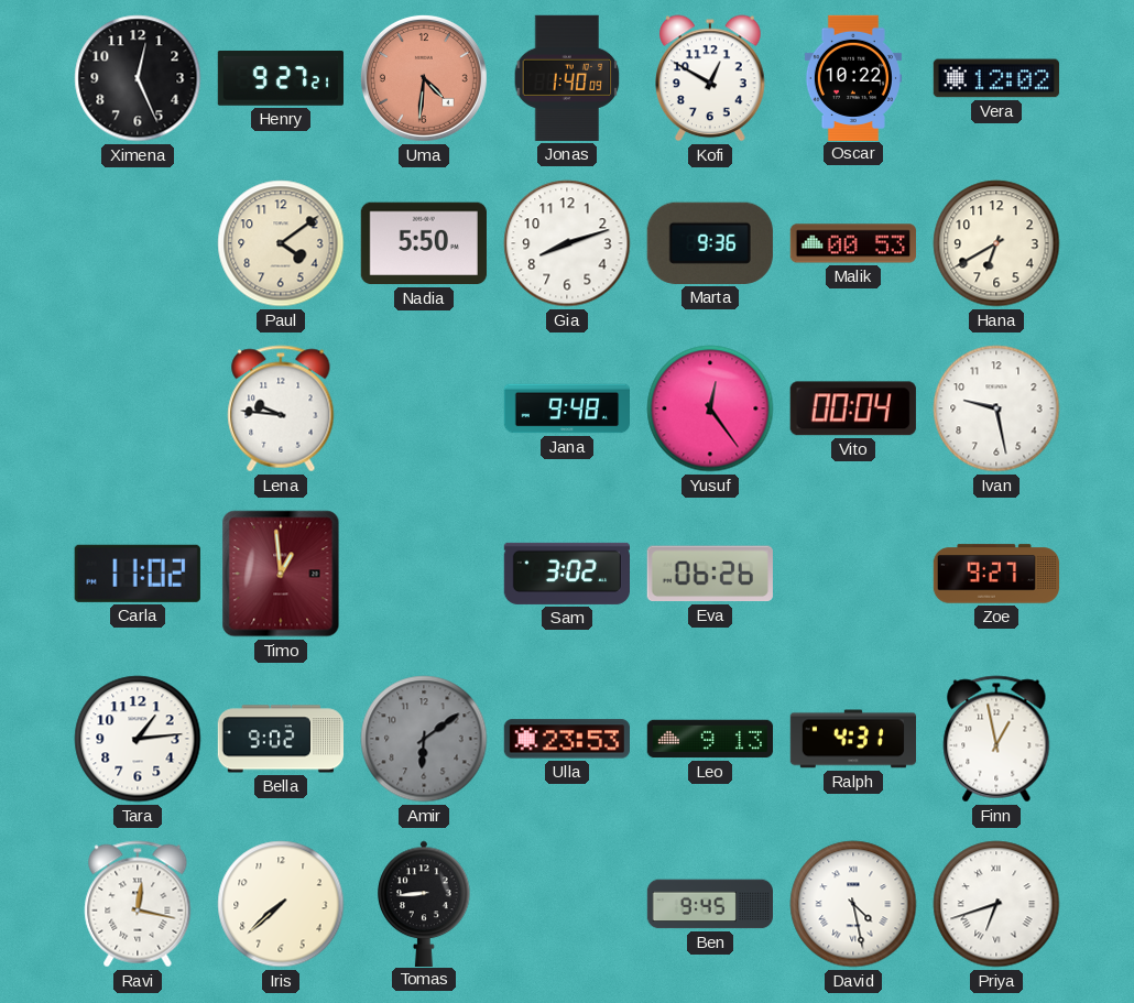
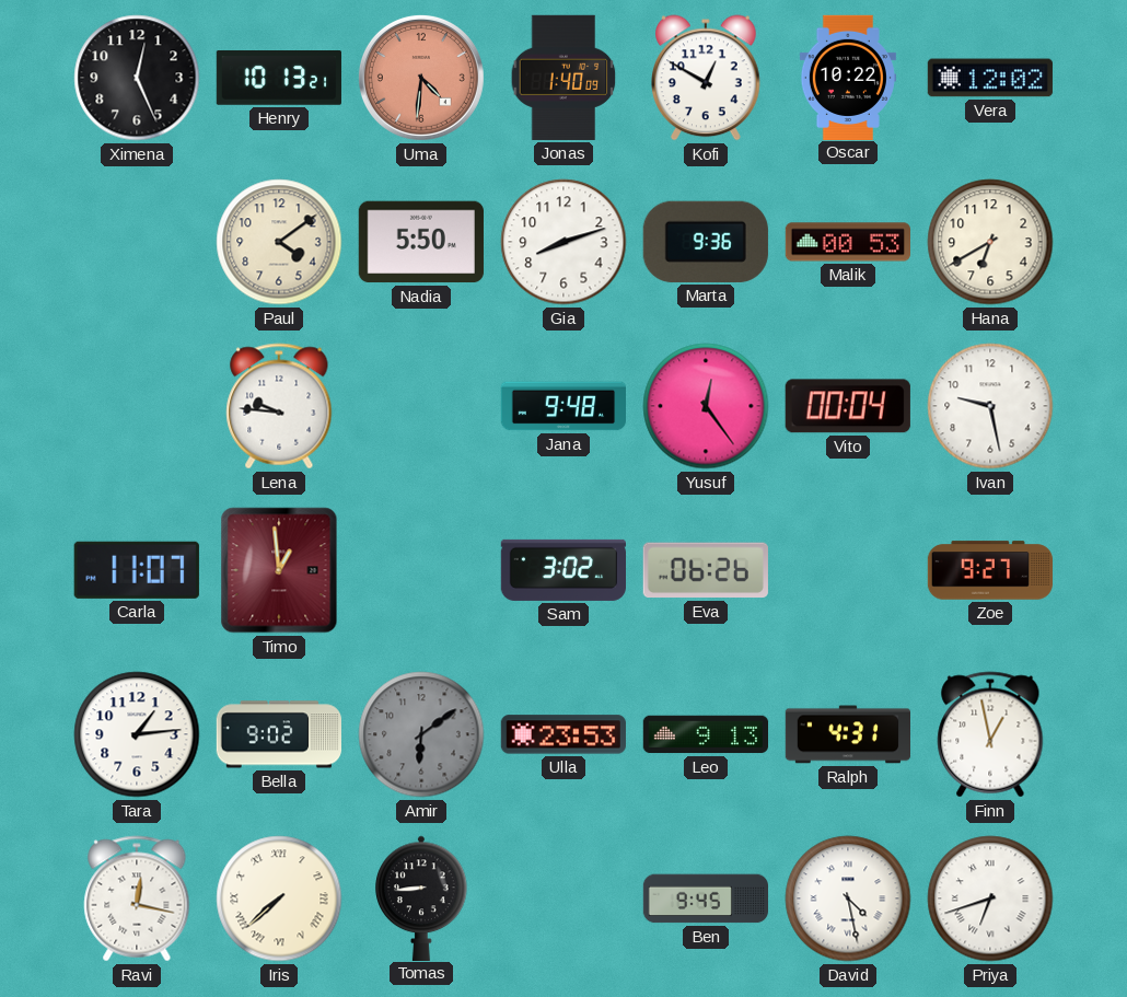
Henry: 9:27 -> 10:13
Carla: 11:02 -> 11:07
Iris numerals: Arabic -> Roman
